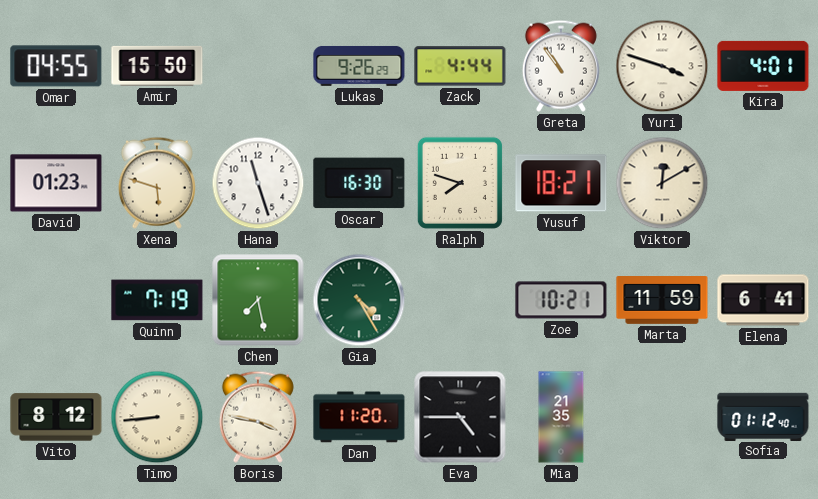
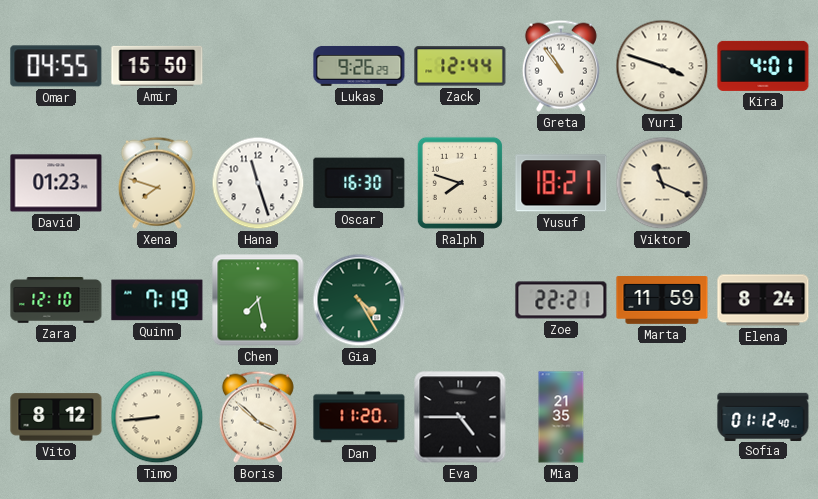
Zack: 4:44 -> 12:44
Xena: 5:48 -> 7:48
Viktor: 12:10 -> 11:19
Zara: none -> 12:10
Zoe: 10:21 -> 22:21
Elena: 6:41 -> 8:24
Boris: 3:47 -> 3:52
